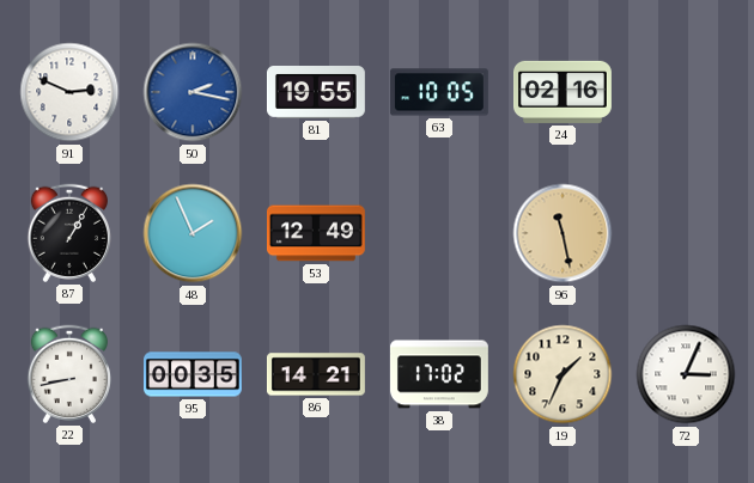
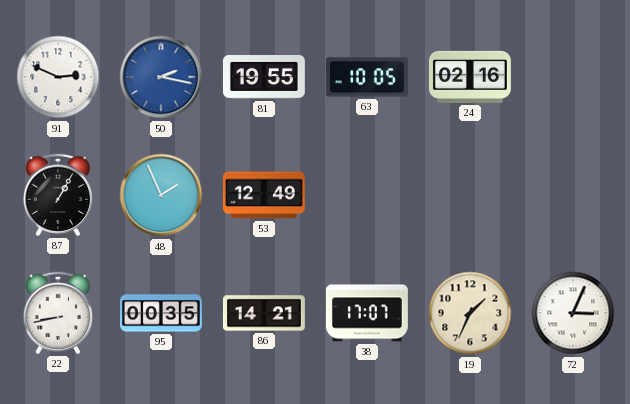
96: 11:28 -> none
38: 17:02 -> 17:07
